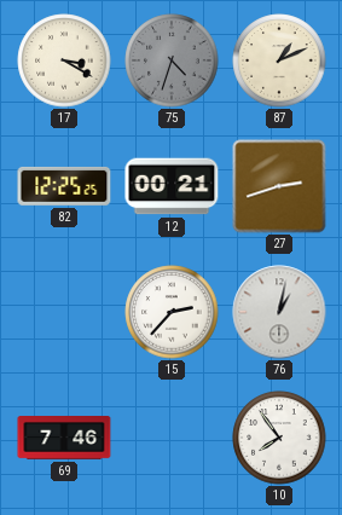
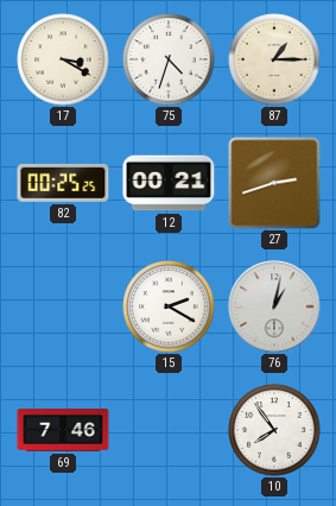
75 dial: grey -> white
87: 1:11 -> 1:15
82: 12:25 -> 00:25
15: 2:37 -> 2:20
